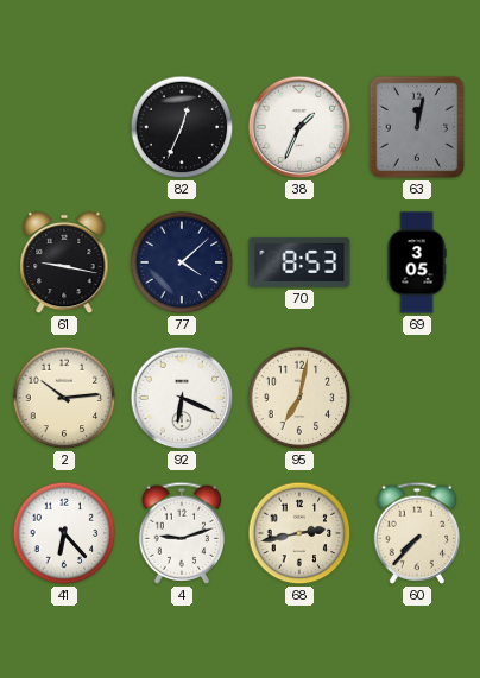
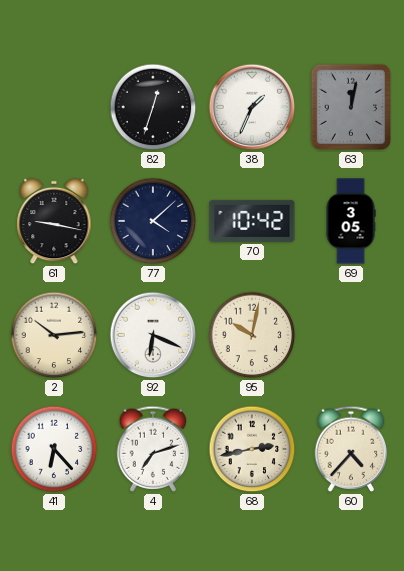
82: 12:34 -> 12:33
70: 8:53 -> 10:42
95: 7:02 -> 10:02
4: 9:12 -> 7:12
60: 7:37 -> 4:37
